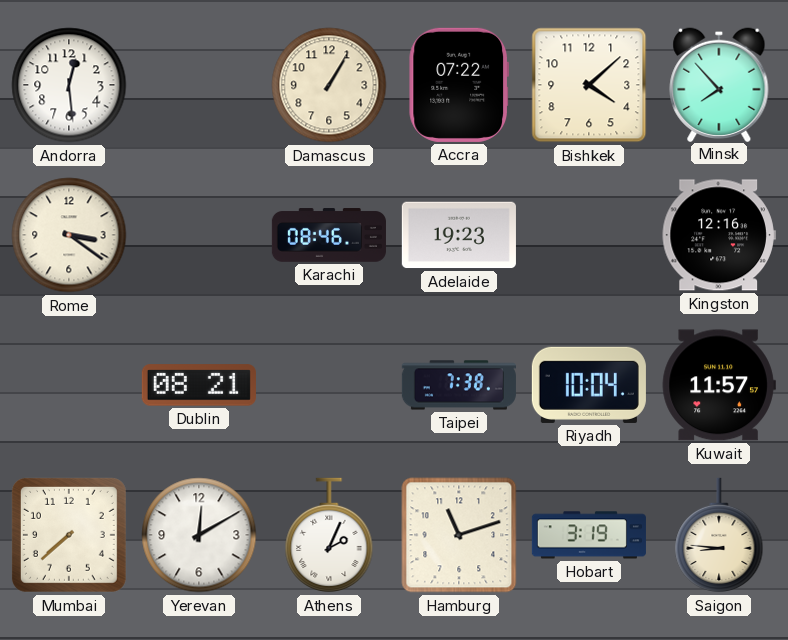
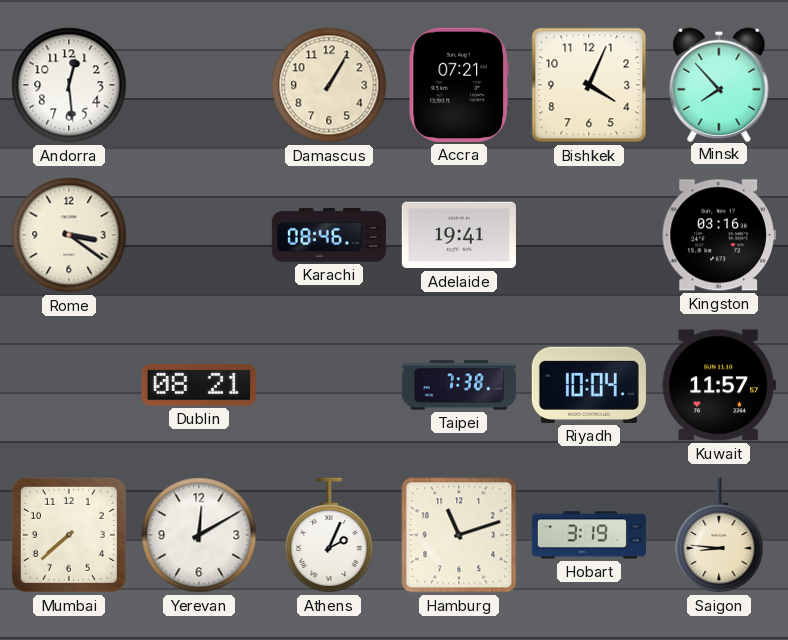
Accra: 07:22 -> 07:21
Bishkek: 4:08 -> 4:04
Adelaide: 19:23 -> 19:41
Kingston: 12:16 -> 03:16
